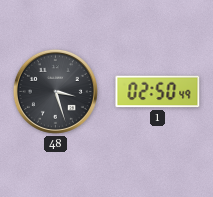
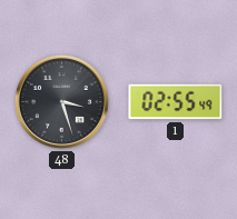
1: 02:50 -> 02:55
